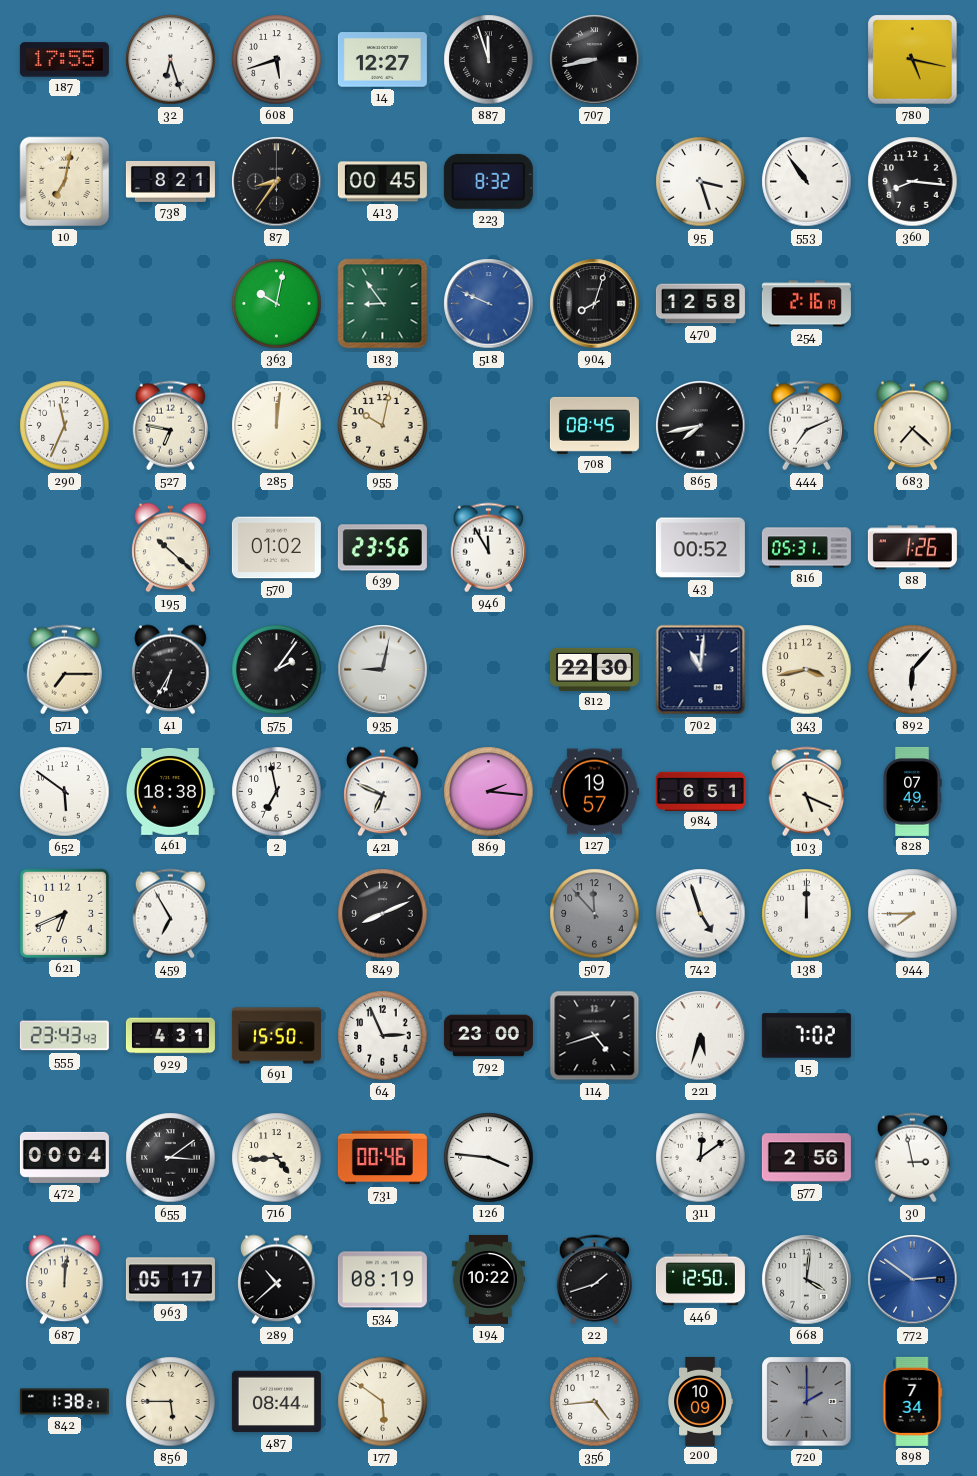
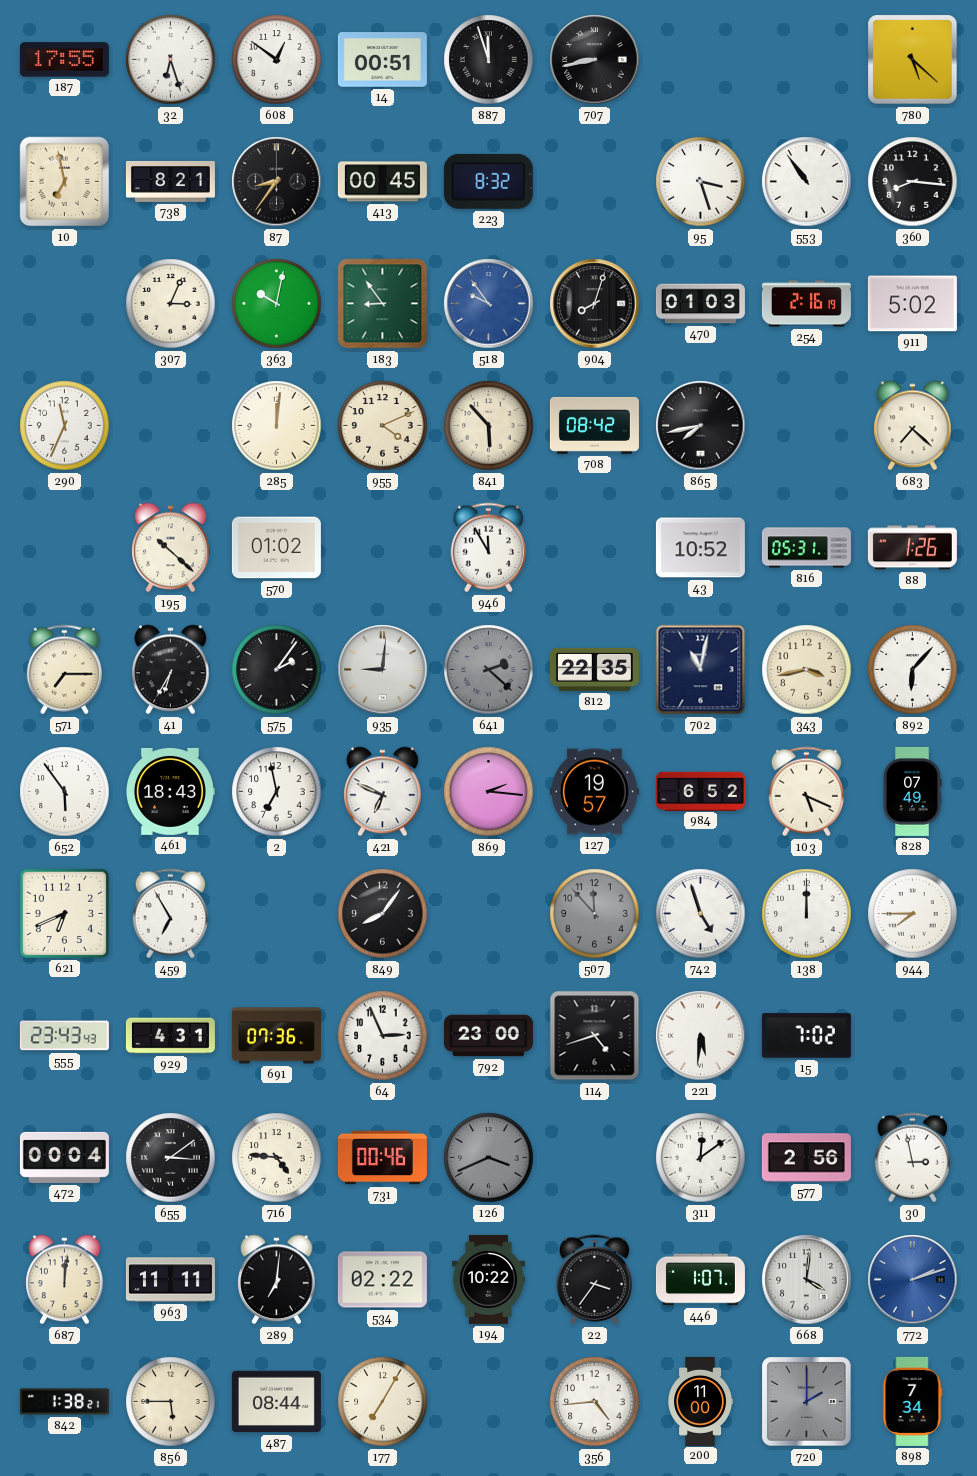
608: 5:42 -> 12:51
14: 12:27 -> 00:51
780: 5:17 -> 5:22
10: 7:02 -> 6:58
307: none -> 3:04
518: 9:49 -> 9:54
470: 12:58 -> 01:03
911: none -> 5:02
527: 6:47 -> none
955: 10:02 -> 4:11
841: none -> 5:53
708: 08:45 -> 08:42
444: 7:11 -> none
639: 23:56 -> none
43: 00:52 -> 10:52
935: 9:02 -> 9:01
641: none -> 2:22
812: 22:30 -> 22:35
702: 11:01 -> 11:02
652: 5:51 -> 5:54
461: 18:38 -> 18:43
984: 6:51 -> 6:52
849: 8:11 -> 8:06
691: 15:50 -> 07:36
221: 5:33 -> 5:31
716: 4:44 -> 4:46
126: 3:46 -> 3:41
126 dial: white -> grey
963: 05:17 -> 11:11
289: 10:38 -> 7:01
534: 08:19 -> 02:22
22: 1:42 -> 3:36
446: 12:50 -> 1:07
772: 2:51 -> 2:12
177: 5:51 -> 7:05
200: 10:09 -> 11:00
